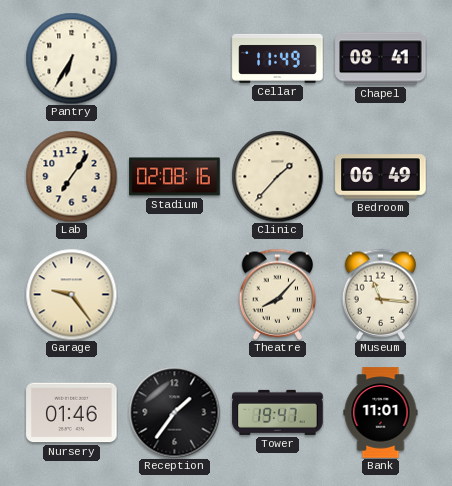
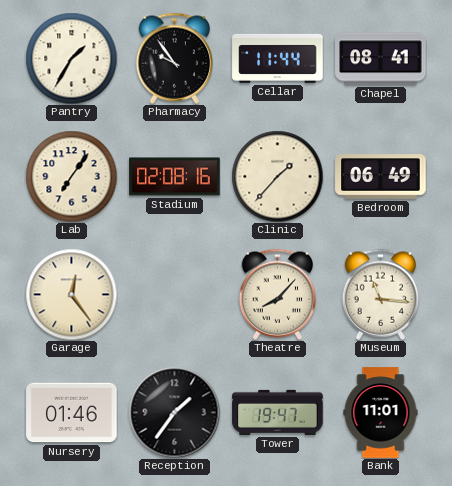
Pantry: 6:35 -> 1:35
Pharmacy: none -> 9:54
Cellar: 11:49 -> 11:44
Garage: 9:24 -> 12:24
